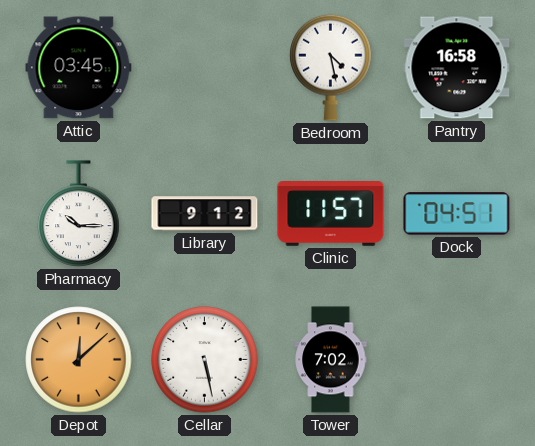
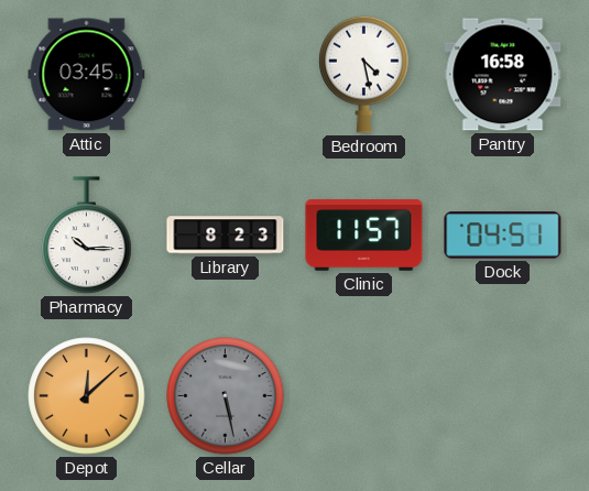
Library: 9:12 -> 8:23
Cellar dial: white -> grey
Tower: 7:02 -> none
